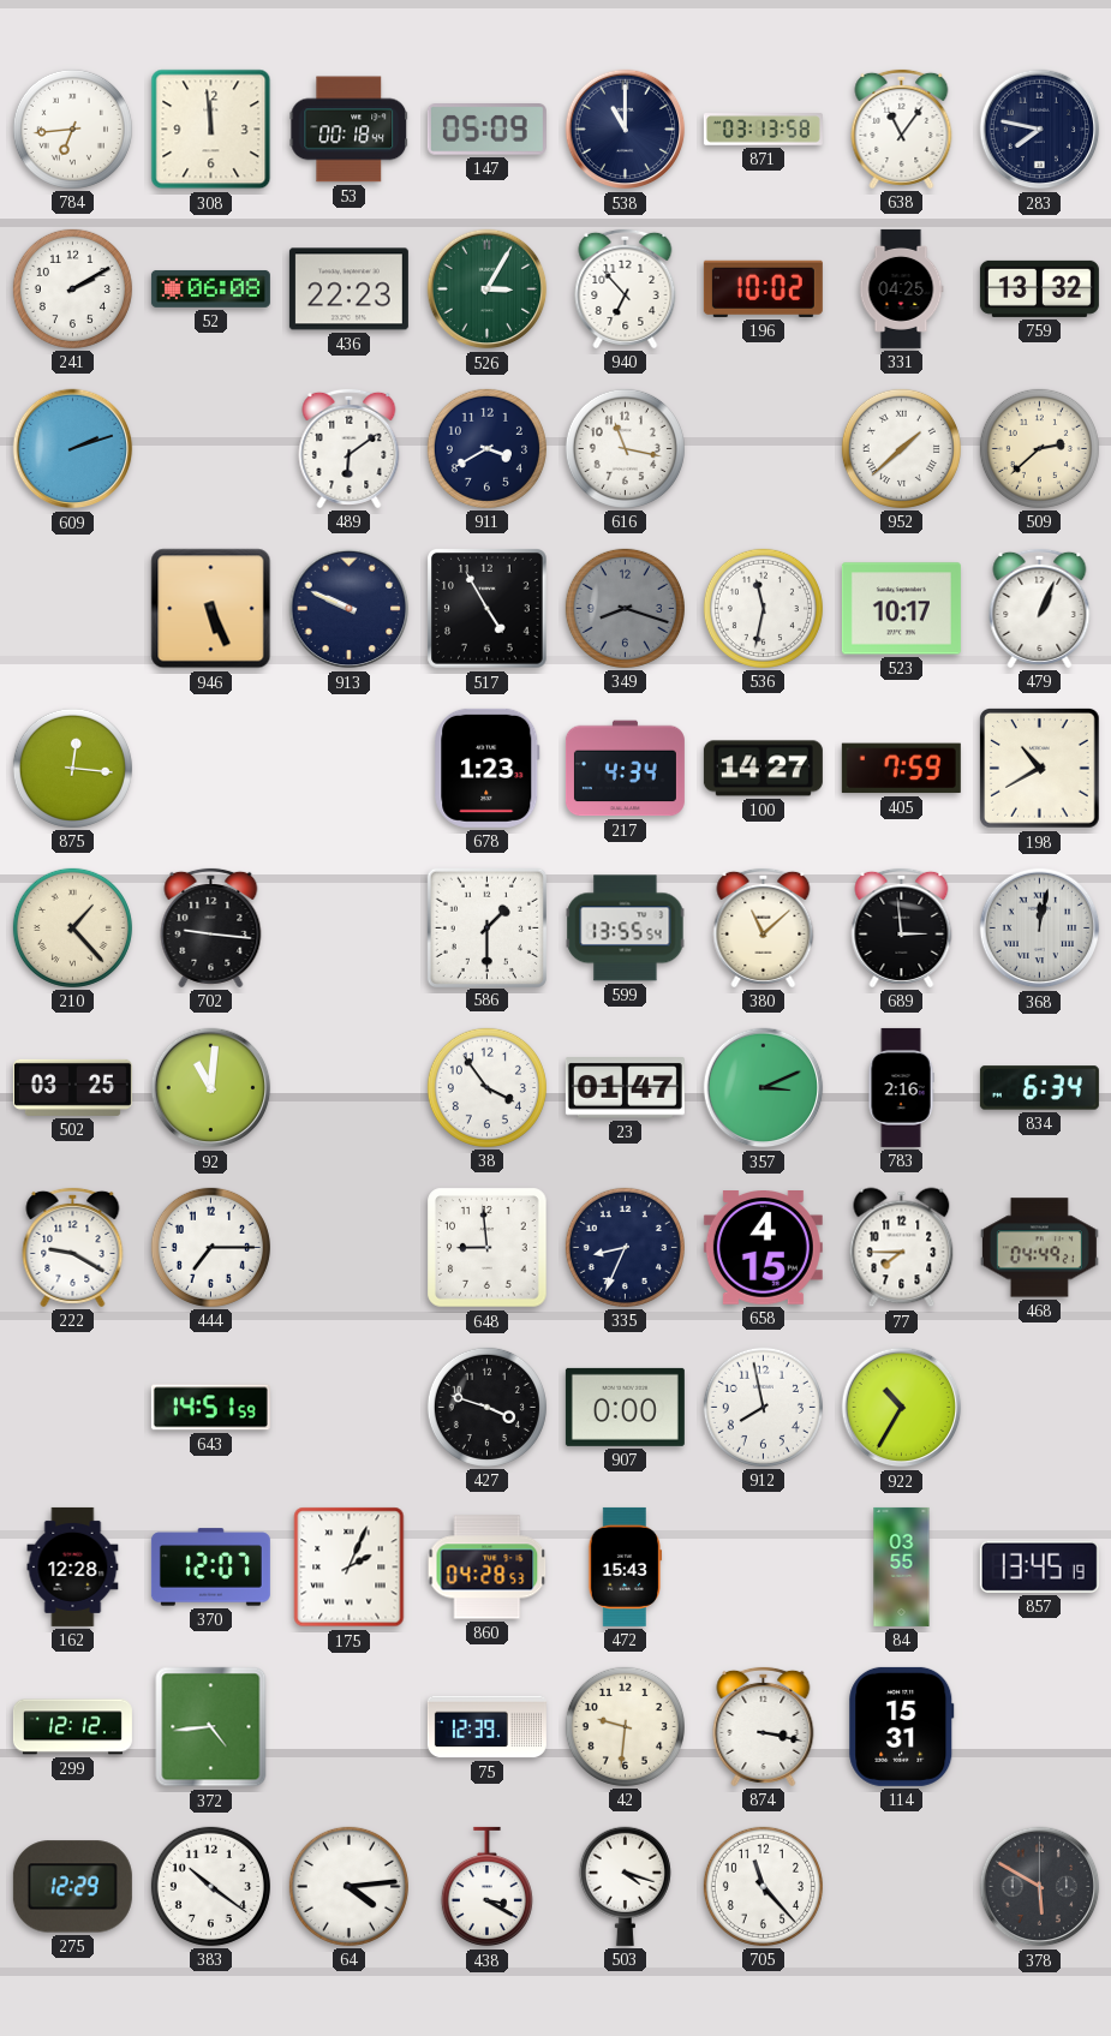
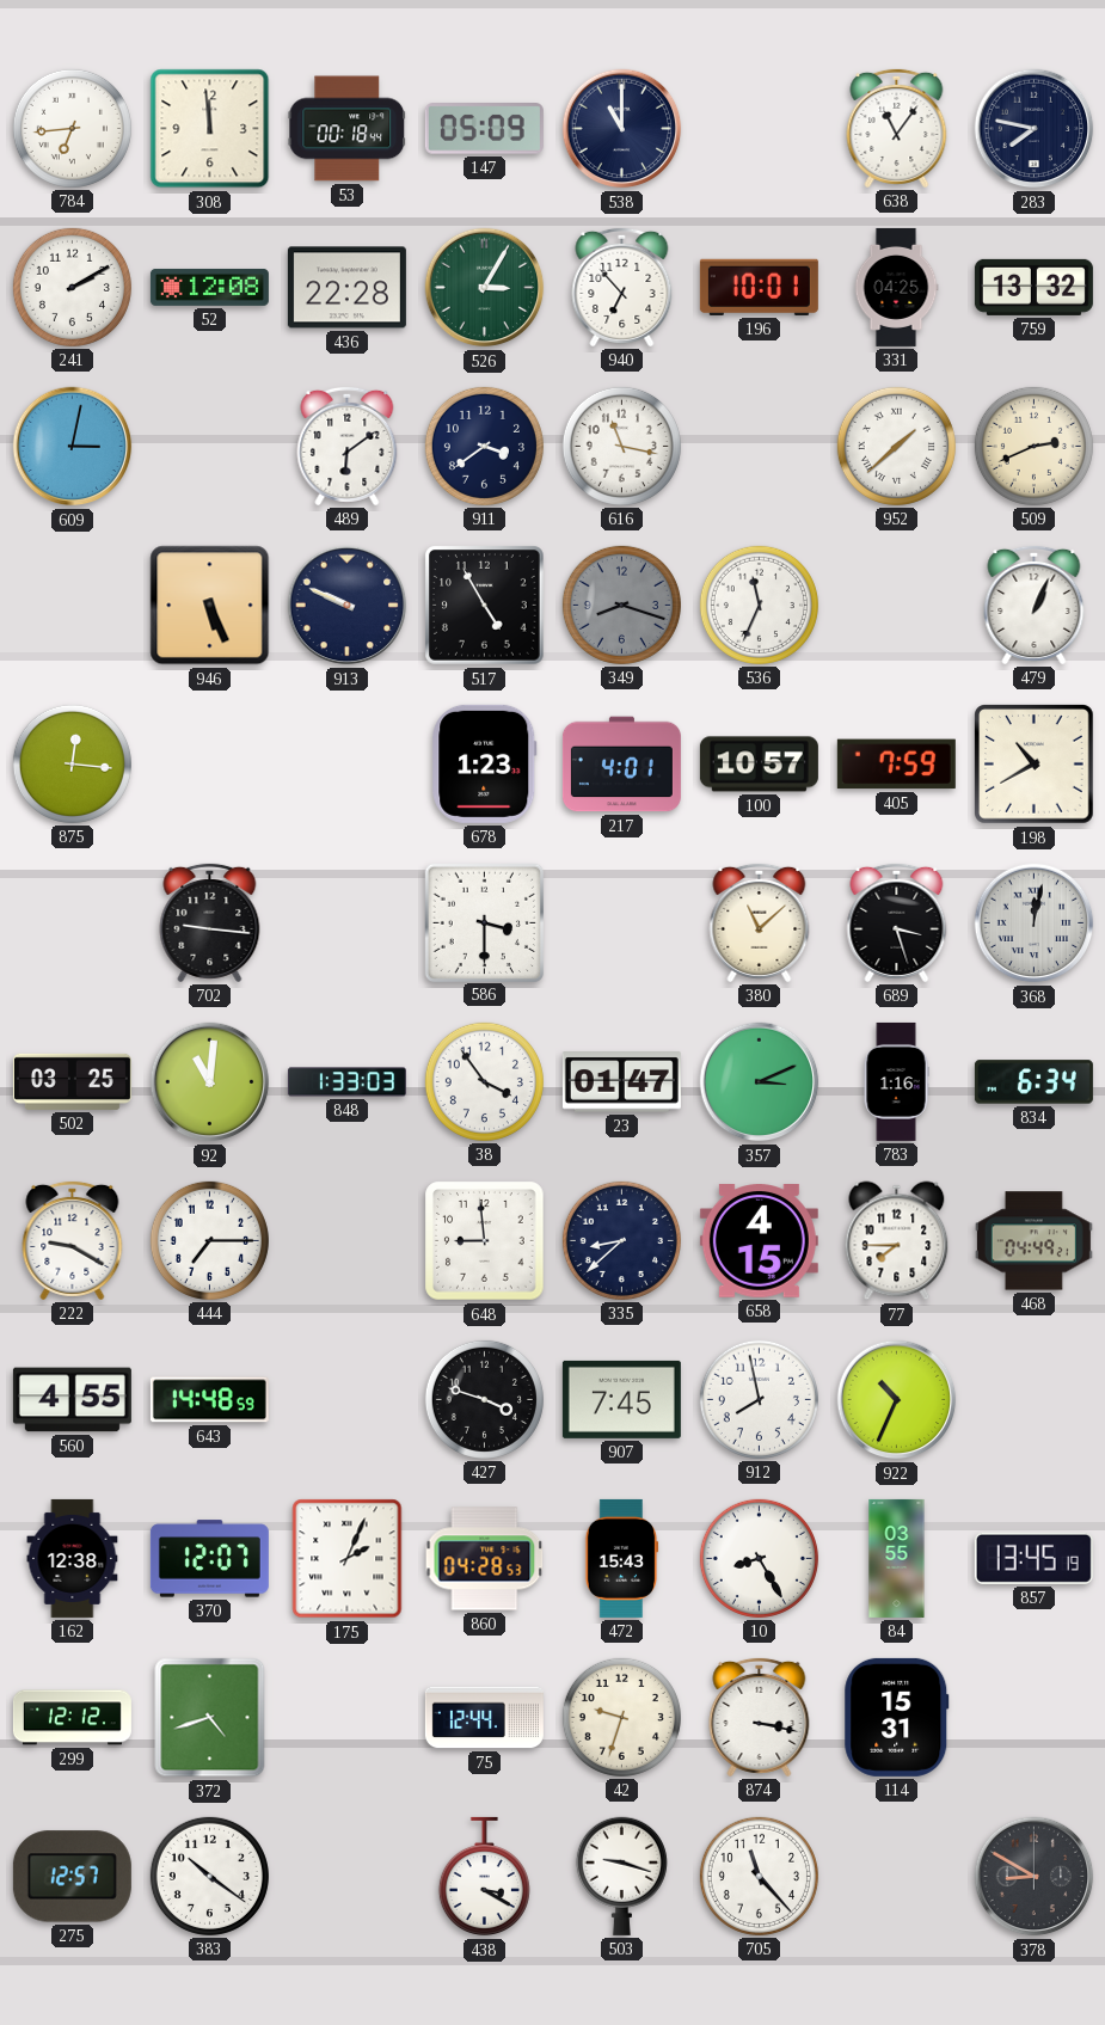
871: 03:13 -> none
52: 06:08 -> 12:08
436: 22:23 -> 22:28
196: 10:02 -> 10:01
609: 2:12 -> 3:02
911: 3:40 -> 3:39
509: 2:38 -> 2:41
536: 11:32 -> 11:34
523: 10:17 -> none
217: 4:34 -> 4:01
100: 14:27 -> 10:57
210: 1:23 -> none
586: 1:30 -> 3:30
599: 13:55 -> none
689: 2:59 -> 3:27
848: none -> 1:33
783: 2:16 -> 1:16
335: 8:34 -> 8:38
560: none -> 4:55
643: 14:51 -> 14:48
907: 0:00 -> 7:45
922: 10:35 -> 10:34
162: 12:28 -> 12:38
10: none -> 8:25
372: 4:44 -> 4:42
75: 12:39 -> 12:44
42: 9:31 -> 9:33
275: 12:29 -> 12:57
64: 4:14 -> none
503: 4:18 -> 9:18
378: 5:50 -> 8:50
